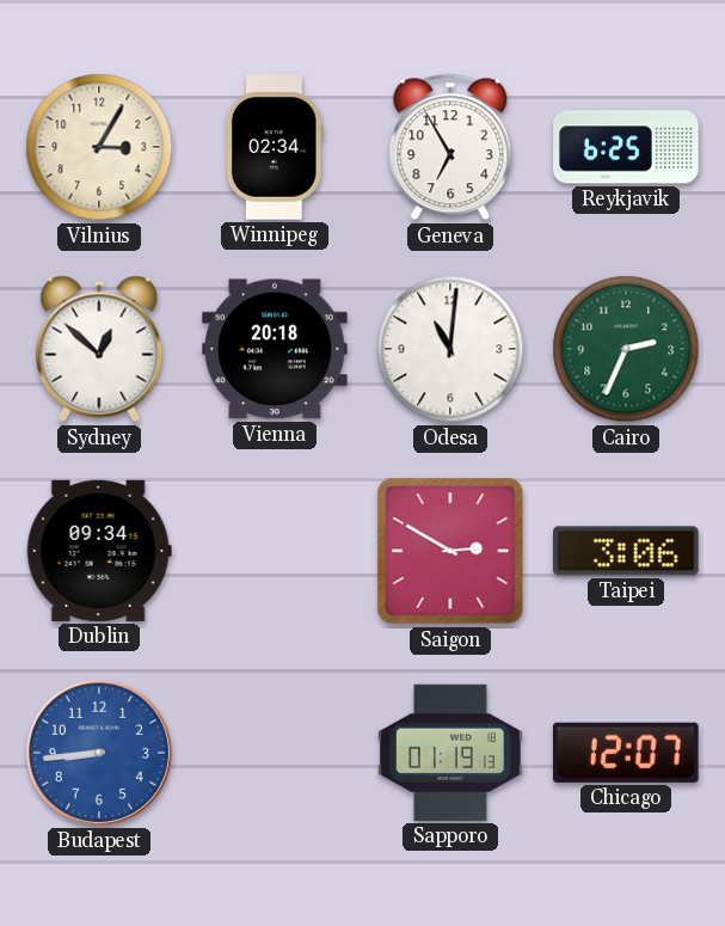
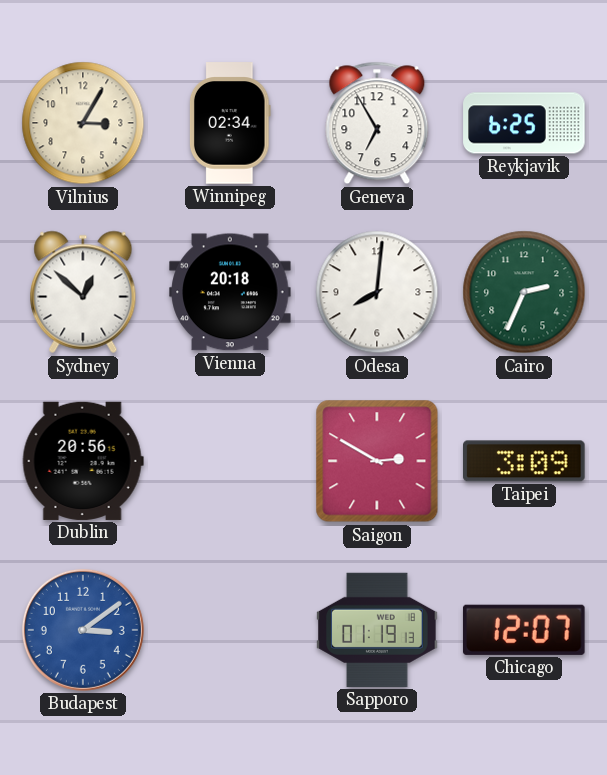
Odesa: 11:01 -> 8:01
Dublin: 09:34 -> 20:56
Taipei: 3:06 -> 3:09
Budapest: 8:44 -> 3:09
